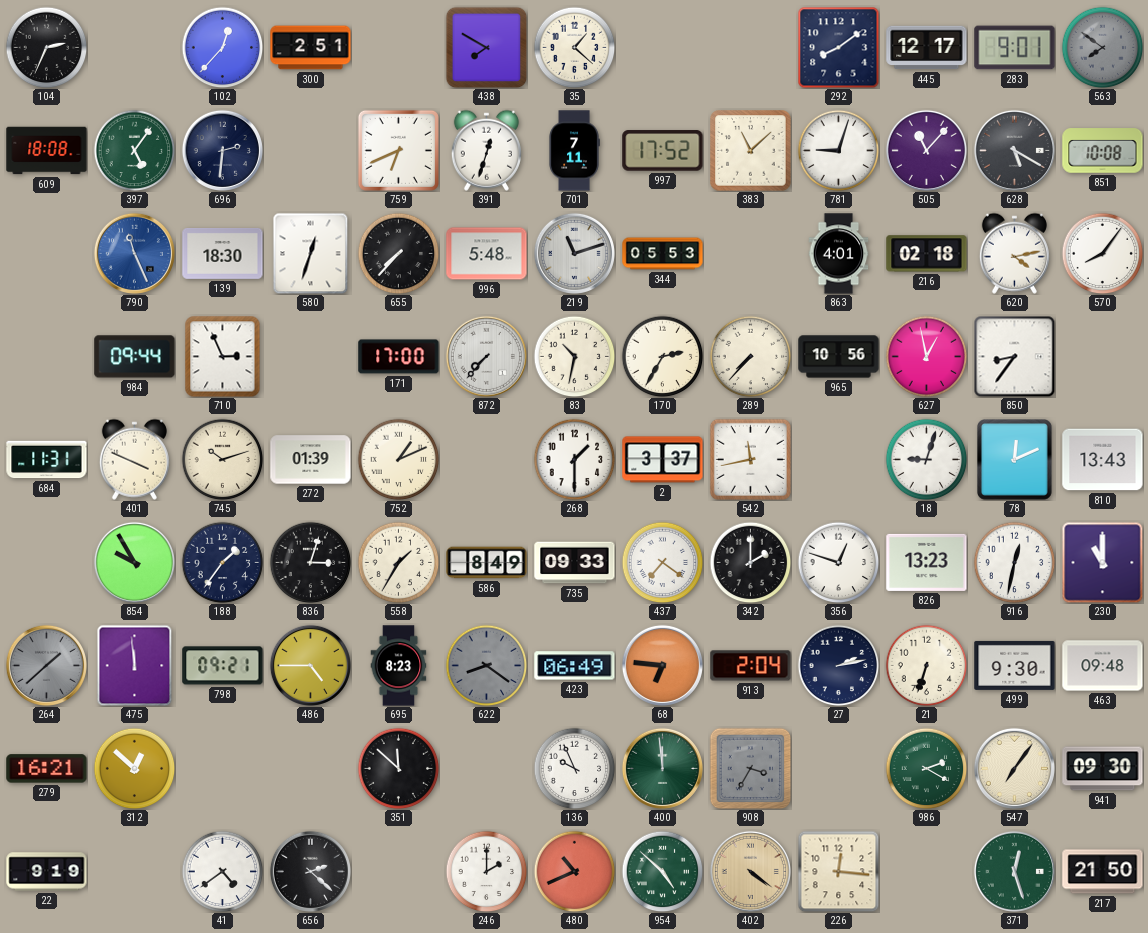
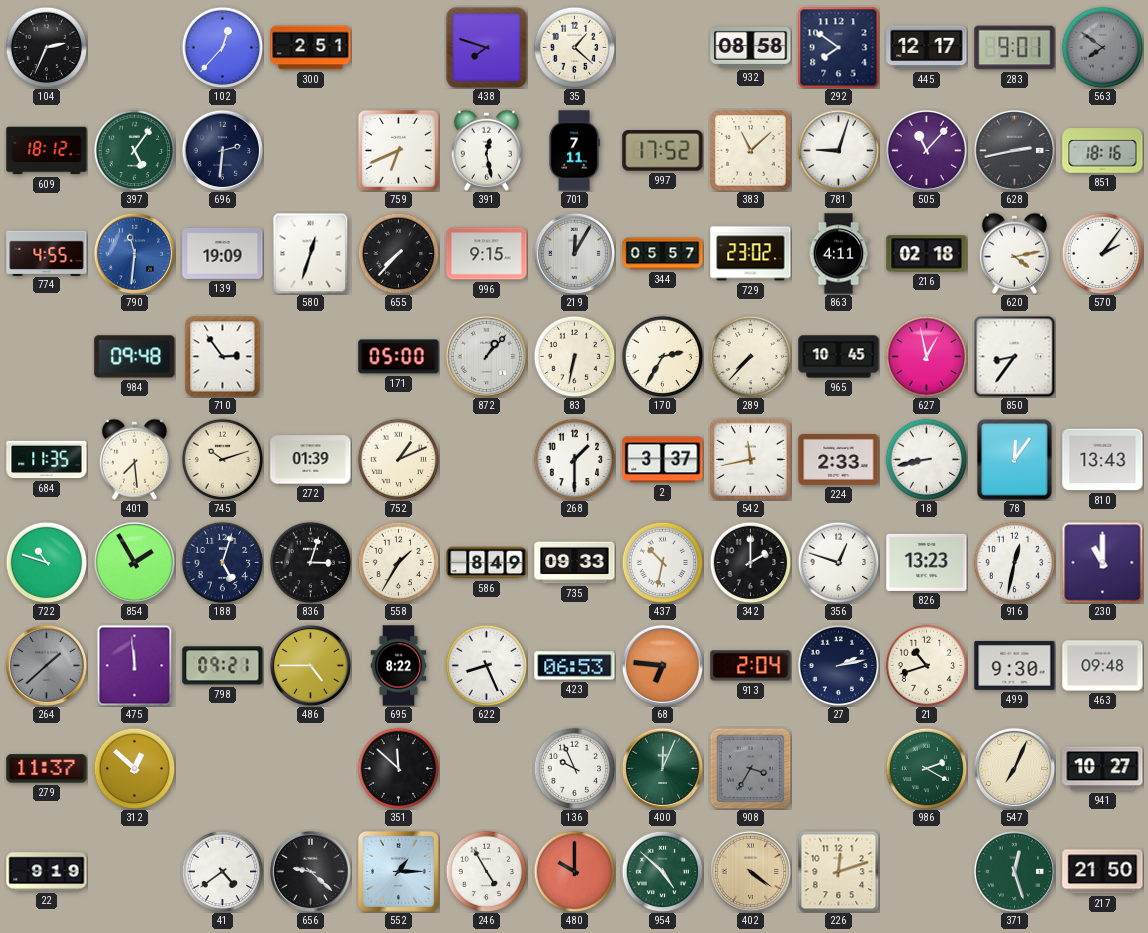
438: 7:50 -> 7:48
932: none -> 08:58
292: 8:09 -> 7:51
609: 18:08 -> 18:12
391: 12:33 -> 12:28
628: 5:20 -> 2:43
851: 10:08 -> 18:16
774: none -> 4:55
790: 11:26 -> 11:31
139: 18:30 -> 19:09
996: 5:48 -> 9:15
219: 11:12 -> 12:05
344: 05:53 -> 05:57
729: none -> 23:02
863: 4:01 -> 4:11
570: 8:06 -> 2:06
984: 09:44 -> 09:48
710: 2:56 -> 2:54
171: 17:00 -> 05:00
872: 7:37 -> 1:07
83: 10:32 -> 6:32
965: 10:56 -> 10:45
684: 11:31 -> 11:35
401: 3:49 -> 7:29
224: none -> 2:33
18: 9:03 -> 8:43
78: 12:11 -> 12:06
722: none -> 10:48
854: 9:55 -> 1:55
188: 1:36 -> 5:03
437: 7:21 -> 10:32
695: 8:23 -> 8:22
622: 8:21 -> 8:26
622 dial: grey -> white
423: 06:49 -> 06:53
21: 6:33 -> 10:42
279: 16:21 -> 11:37
400: 11:59 -> 12:04
547: 7:06 -> 7:04
941: 09:30 -> 10:27
656: 2:22 -> 9:22
552: none -> 1:15
246: 2:00 -> 4:55
480: 10:41 -> 10:00
226: 12:16 -> 12:12
